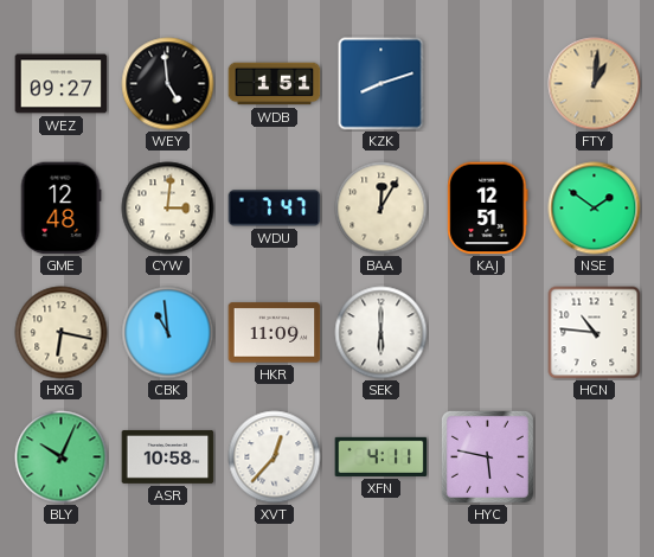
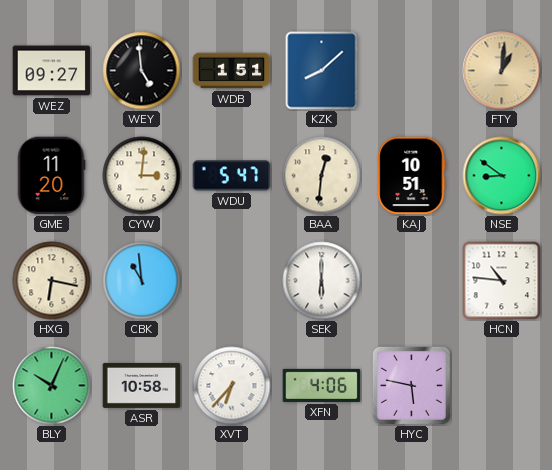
KZK: 8:12 -> 8:08
GME: 12:48 -> 11:20
WDU: 7:47 -> 5:47
BAA: 12:05 -> 12:31
KAJ: 12:51 -> 10:51
NSE: 1:51 -> 8:51
HKR: 11:09 -> none
XVT: 12:37 -> 6:37
XFN: 4:11 -> 4:06
